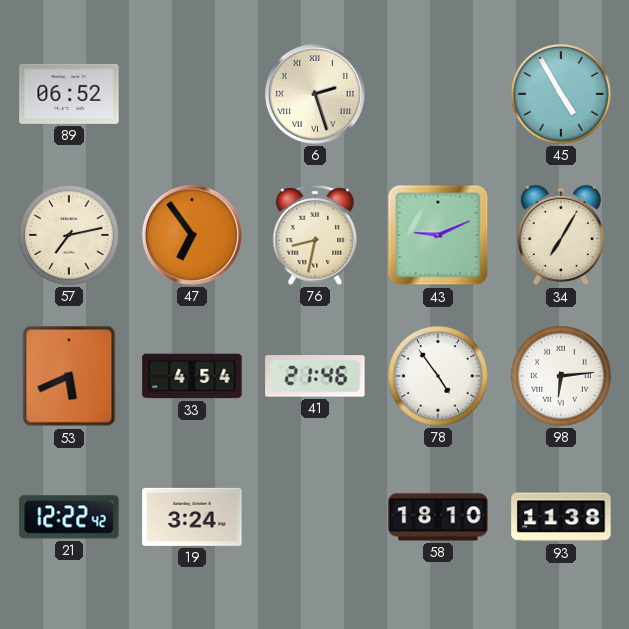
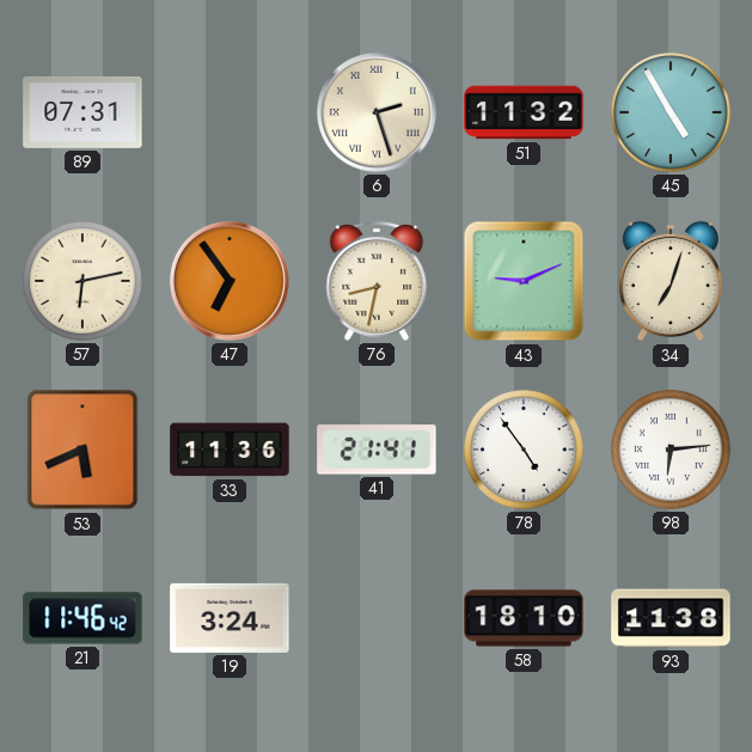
89: 06:52 -> 07:31
51: none -> 11:32
57: 7:13 -> 6:13
34: 7:05 -> 7:03
33: 4:54 -> 11:36
41: 21:46 -> 21:41
21: 12:22 -> 11:46
